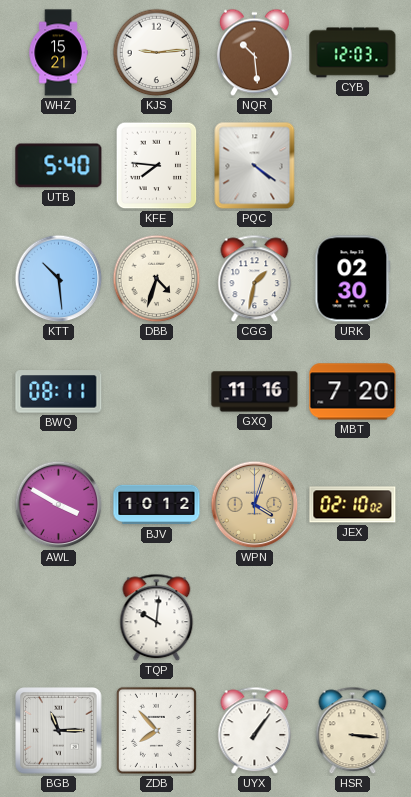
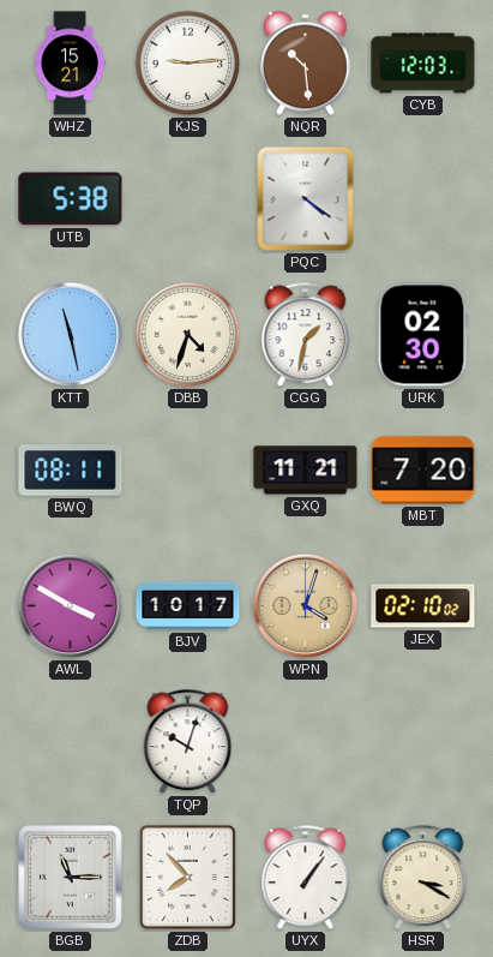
UTB: 5:40 -> 5:38
KFE: 7:46 -> none
KTT: 10:29 -> 11:28
GXQ: 11:16 -> 11:21
BJV: 10:12 -> 10:17
TQP: 10:01 -> 10:03
HSR: 3:16 -> 3:20
